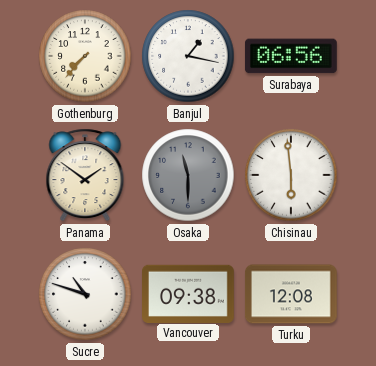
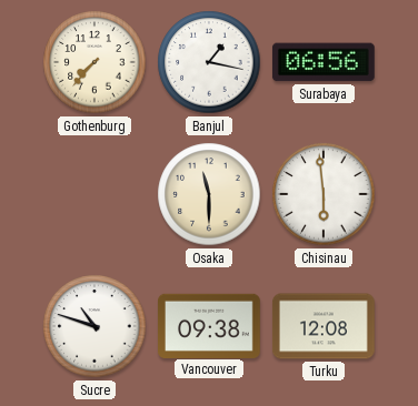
Panama: 1:51 -> none
Osaka dial: grey -> cream
